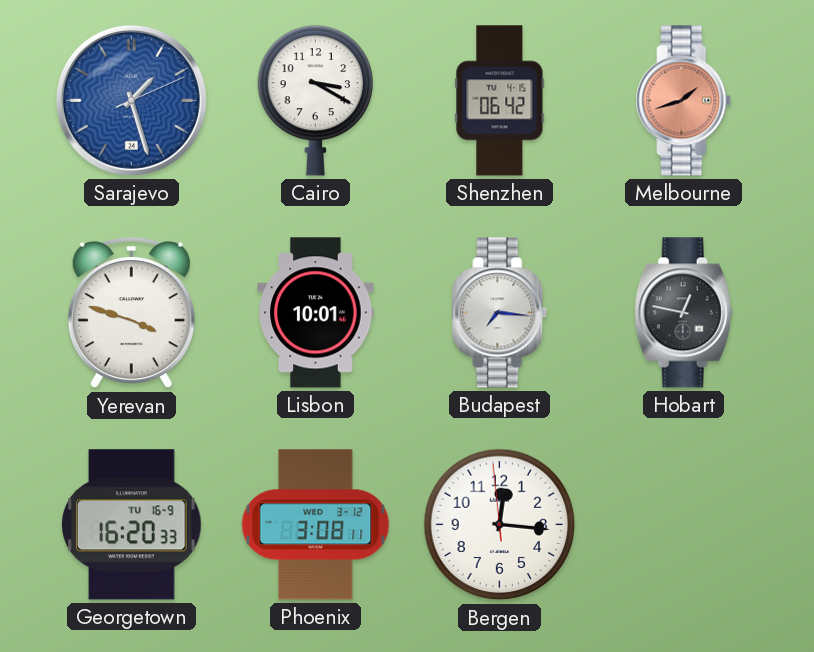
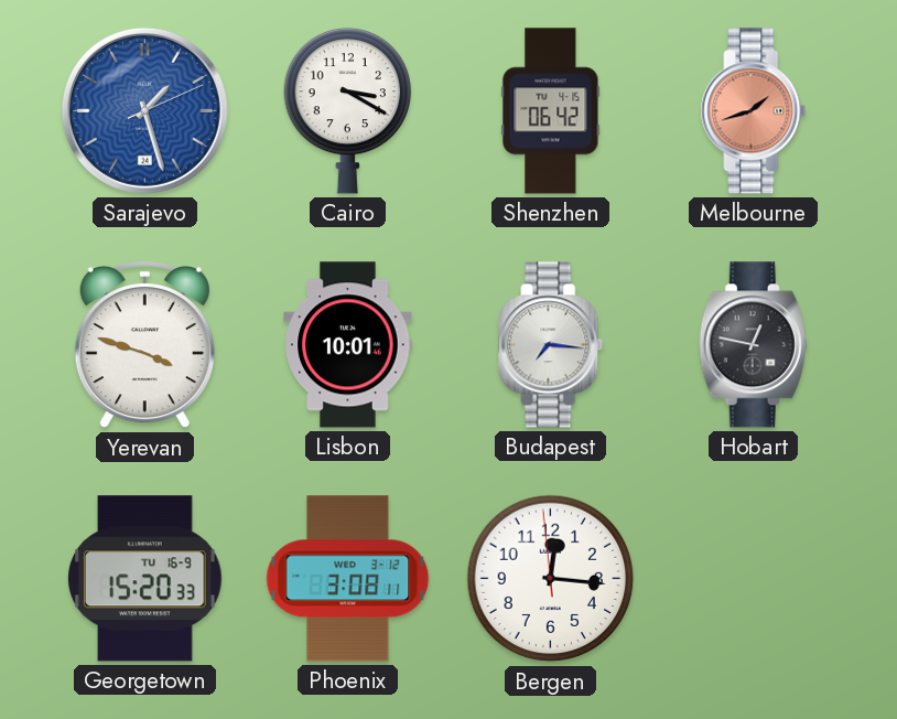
Georgetown: 16:20 -> 15:20
